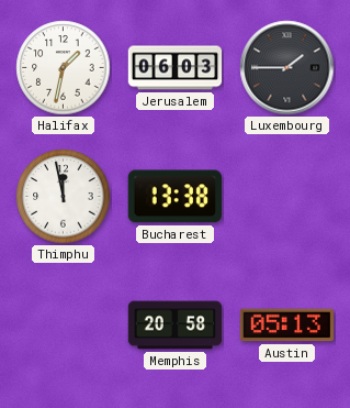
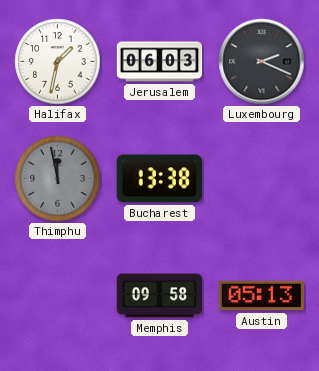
Luxembourg: 1:45 -> 2:19
Thimphu dial: white -> grey
Memphis: 20:58 -> 09:58
